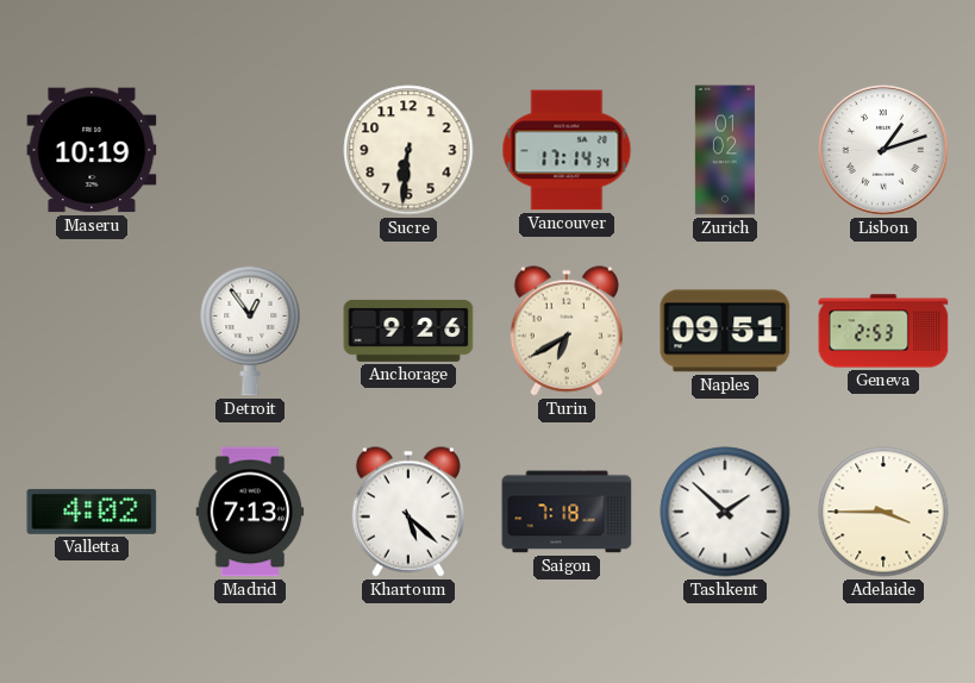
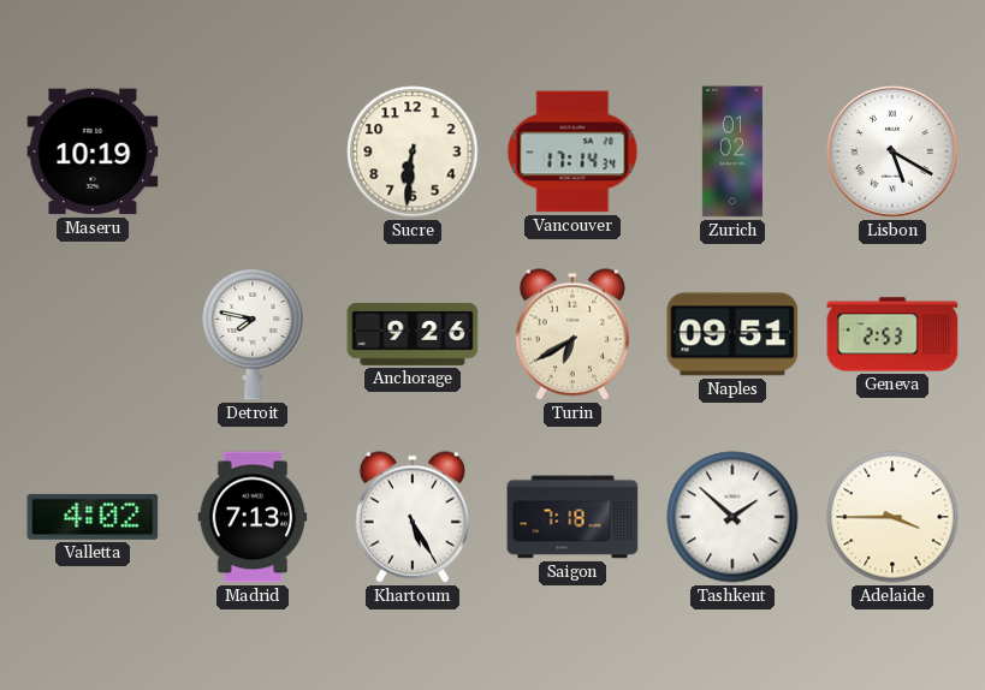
Lisbon: 1:12 -> 5:20
Detroit: 12:54 -> 7:47
Khartoum: 5:22 -> 5:25
